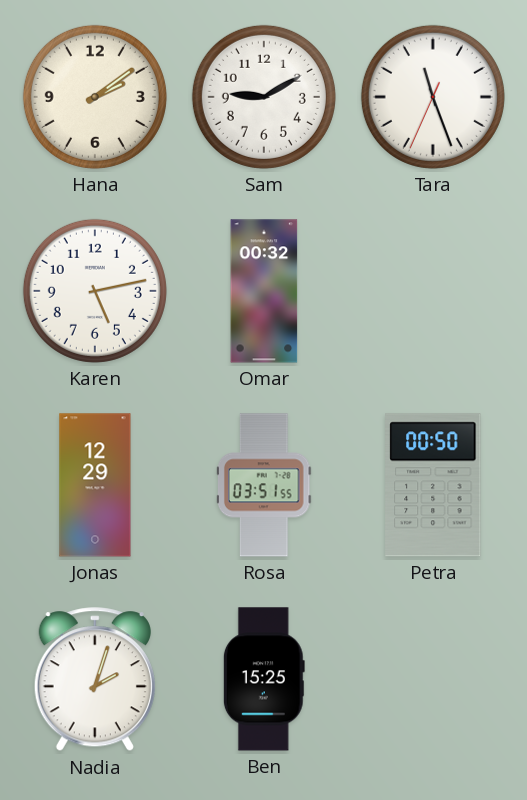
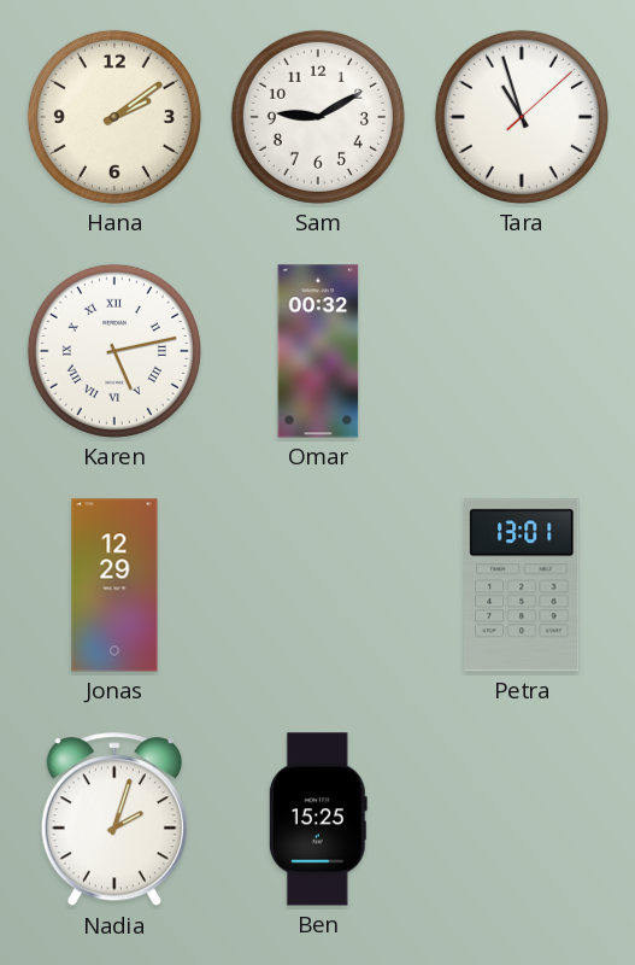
Tara: 11:26 -> 10:57
Karen numerals: Arabic -> Roman
Rosa: 03:51 -> none
Petra: 00:50 -> 13:01
